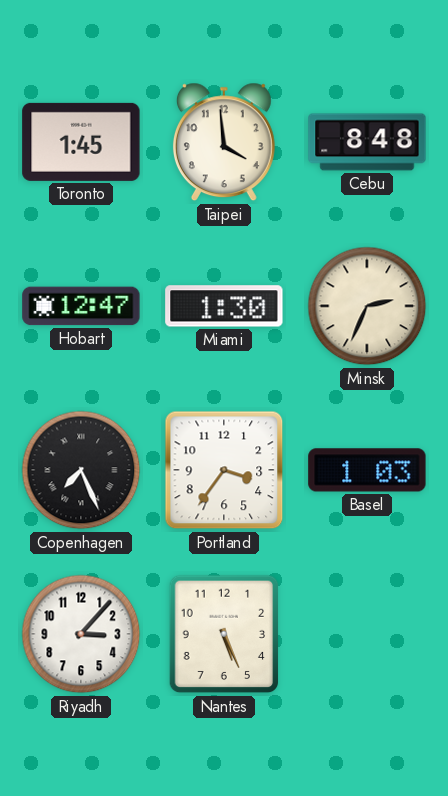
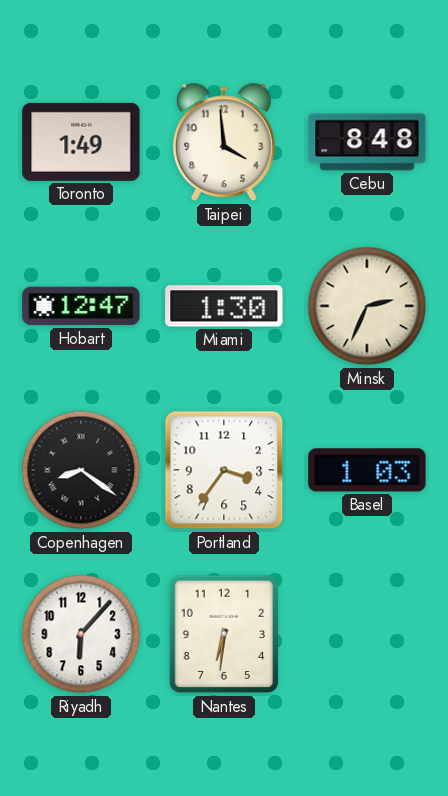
Toronto: 1:45 -> 1:49
Copenhagen: 7:26 -> 8:21
Riyadh: 3:07 -> 6:07
Nantes: 5:26 -> 6:31
